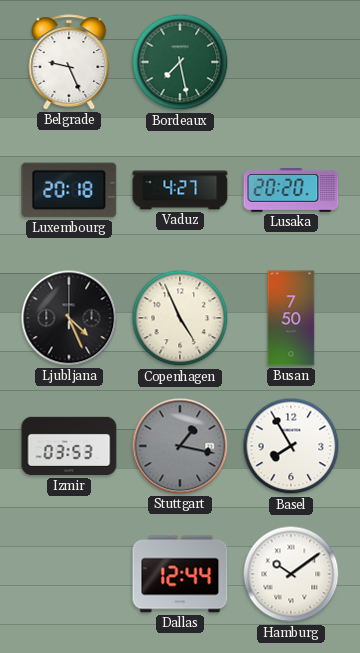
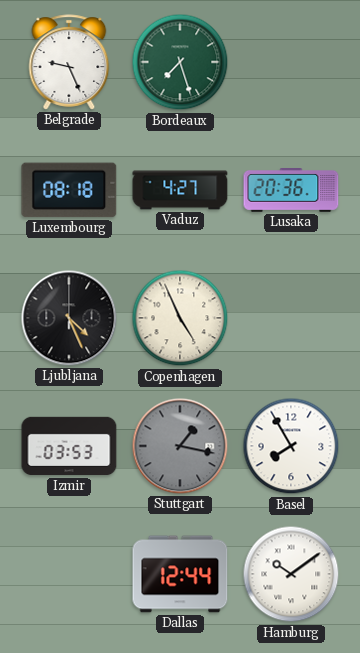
Bordeaux: 7:28 -> 7:27
Luxembourg: 20:18 -> 08:18
Lusaka: 20:20 -> 20:36
Busan: 7:50 -> none
